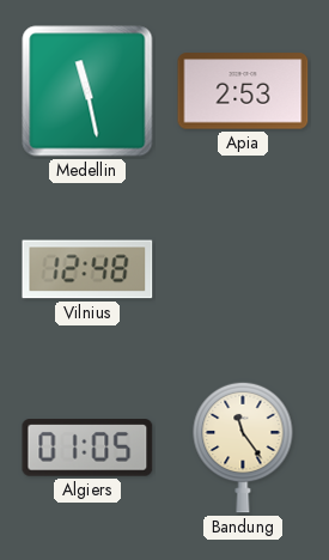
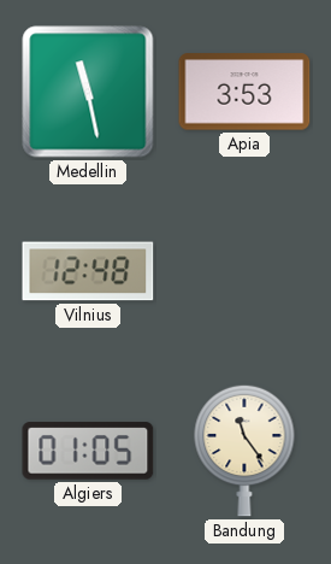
Apia: 2:53 -> 3:53
